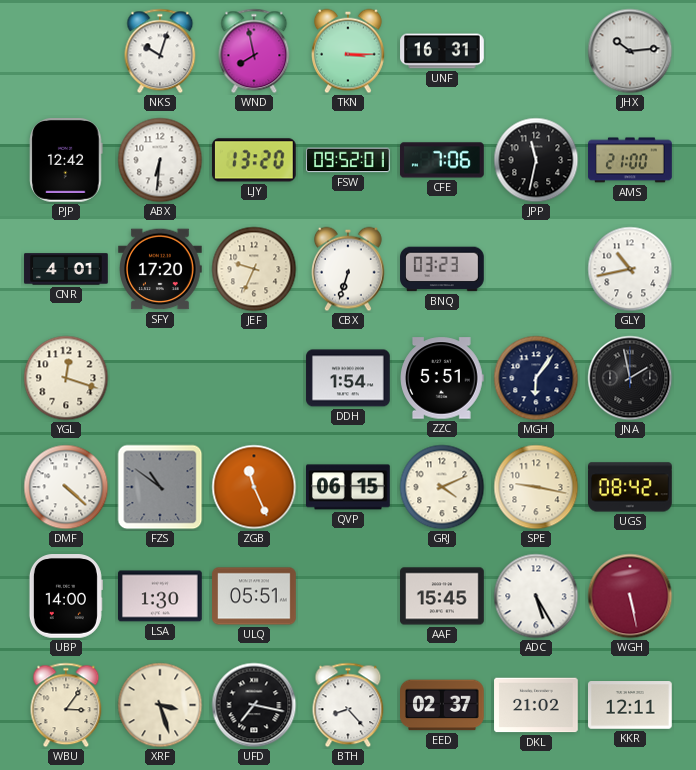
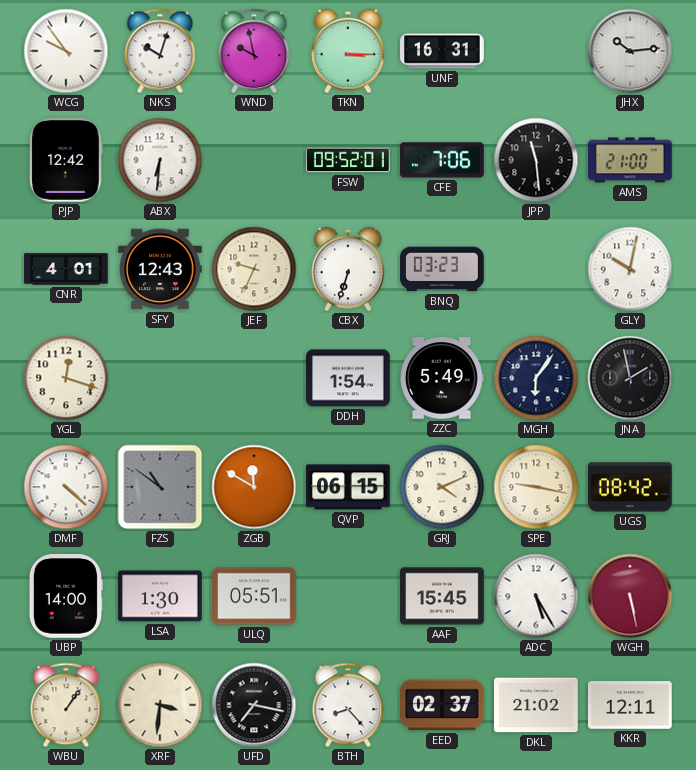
WCG: none -> 9:54
WND: 7:58 -> 9:58
LJY: 13:20 -> none
JPP: 11:32 -> 11:29
SFY: 17:20 -> 12:43
GLY: 10:43 -> 10:02
ZZC: 5:51 -> 5:49
ZGB: 11:26 -> 11:50
WBU: 3:06 -> 1:06
XRF: 3:27 -> 3:31
